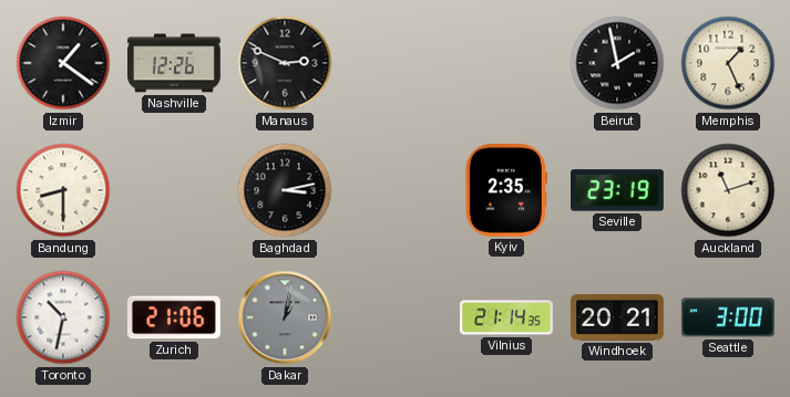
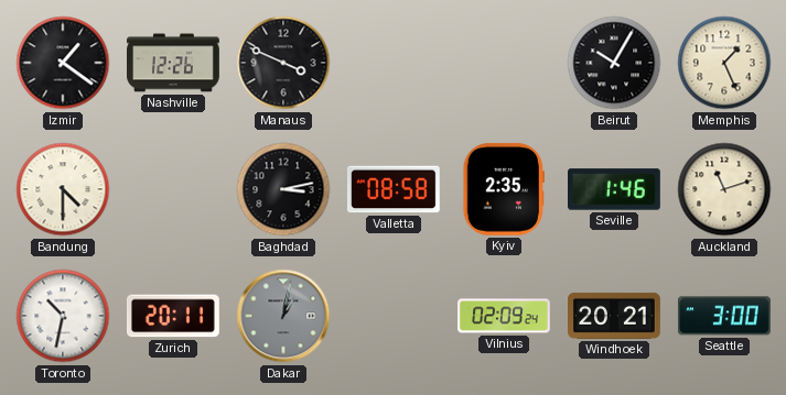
Manaus: 2:49 -> 3:49
Beirut: 1:58 -> 10:05
Bandung: 8:30 -> 4:30
Valletta: none -> 08:58
Seville: 23:19 -> 1:46
Zurich: 21:06 -> 20:11
Vilnius: 21:14 -> 02:09
